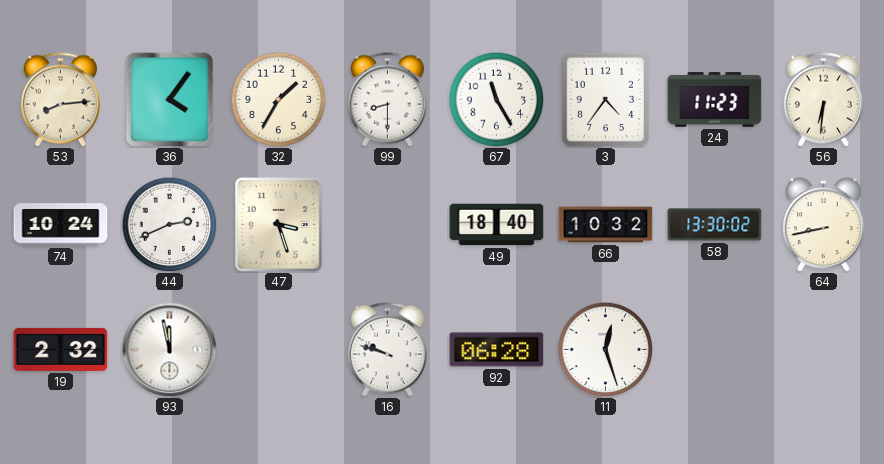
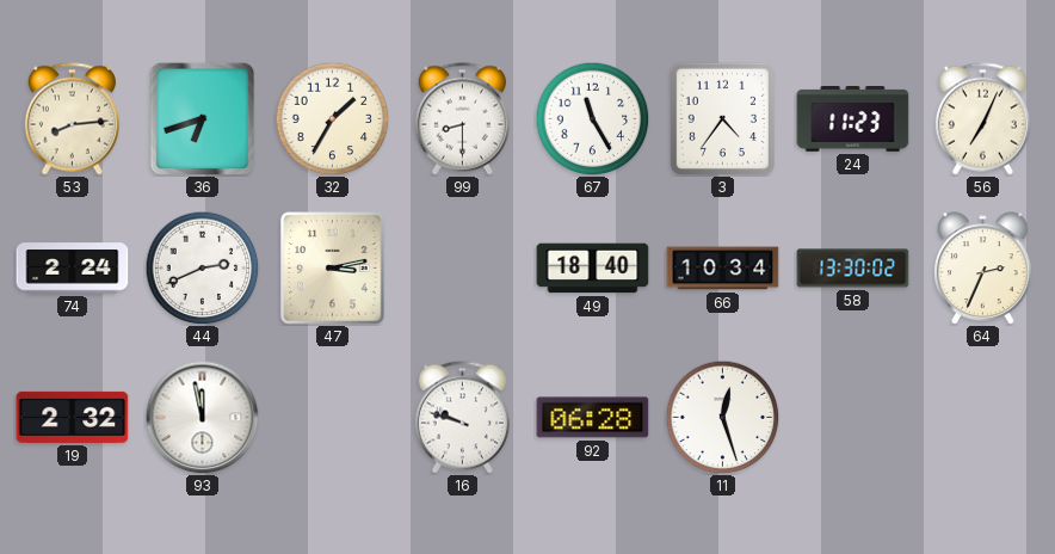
36: 4:06 -> 6:42
56: 6:31 -> 7:04
74: 10:24 -> 2:24
47: 3:27 -> 3:13
66: 10:32 -> 10:34
64: 8:43 -> 2:34
